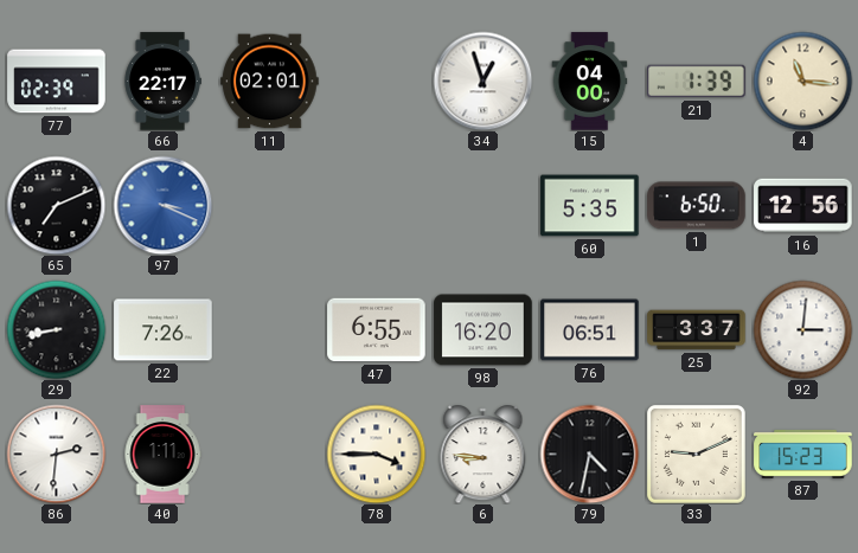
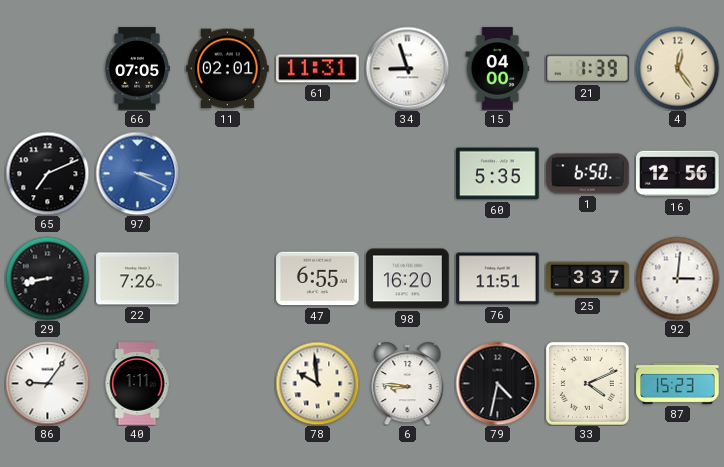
77: 02:39 -> none
66: 22:17 -> 07:05
61: none -> 11:31
34: 12:57 -> 8:57
4: 11:16 -> 12:24
76: 06:51 -> 11:51
86: 2:31 -> 9:06
78: 3:45 -> 9:59
33: 9:11 -> 4:11
